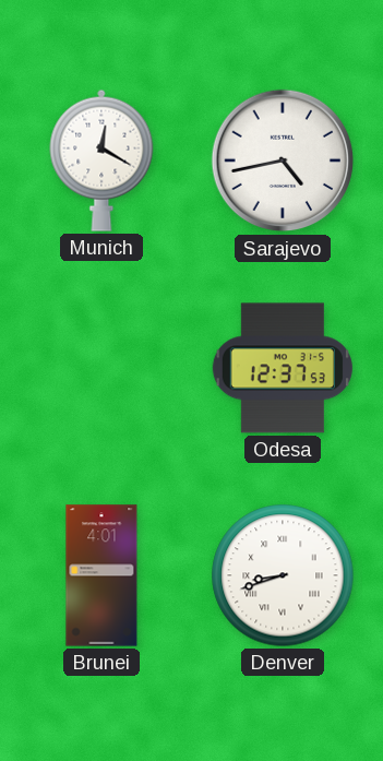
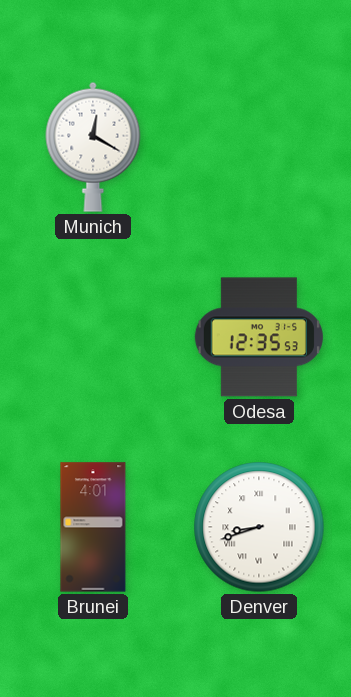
Sarajevo: 4:43 -> none
Odesa: 12:37 -> 12:35
